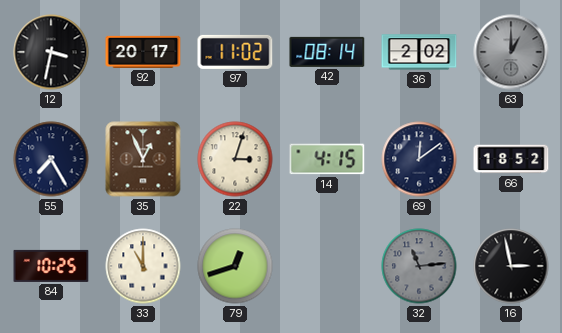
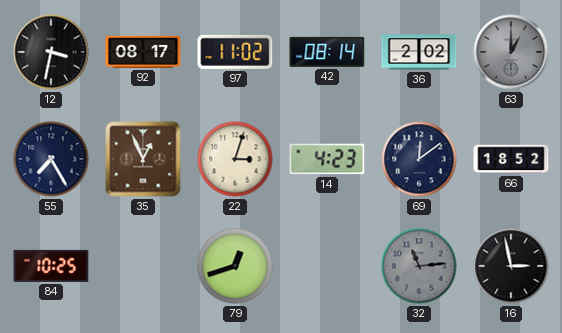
92: 20:17 -> 08:17
14: 4:15 -> 4:23
33: 11:00 -> none
